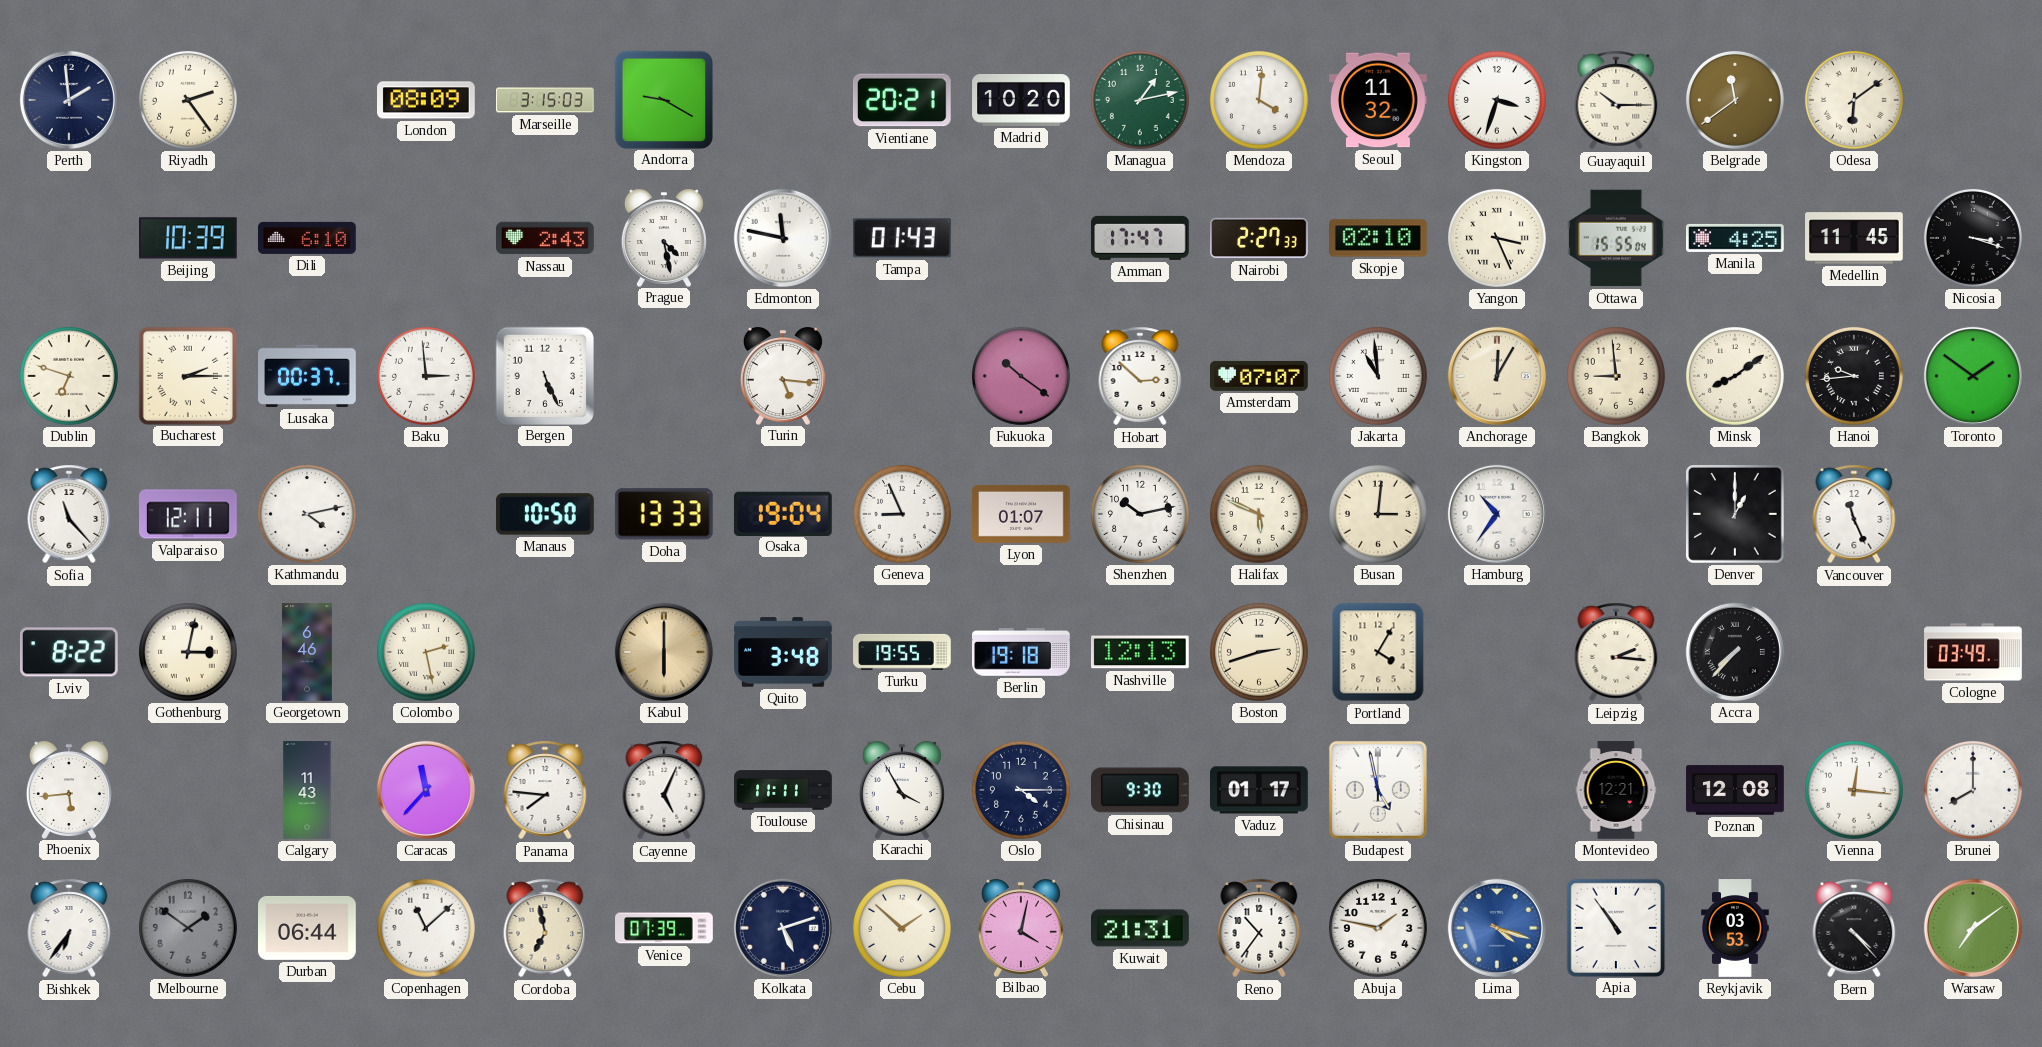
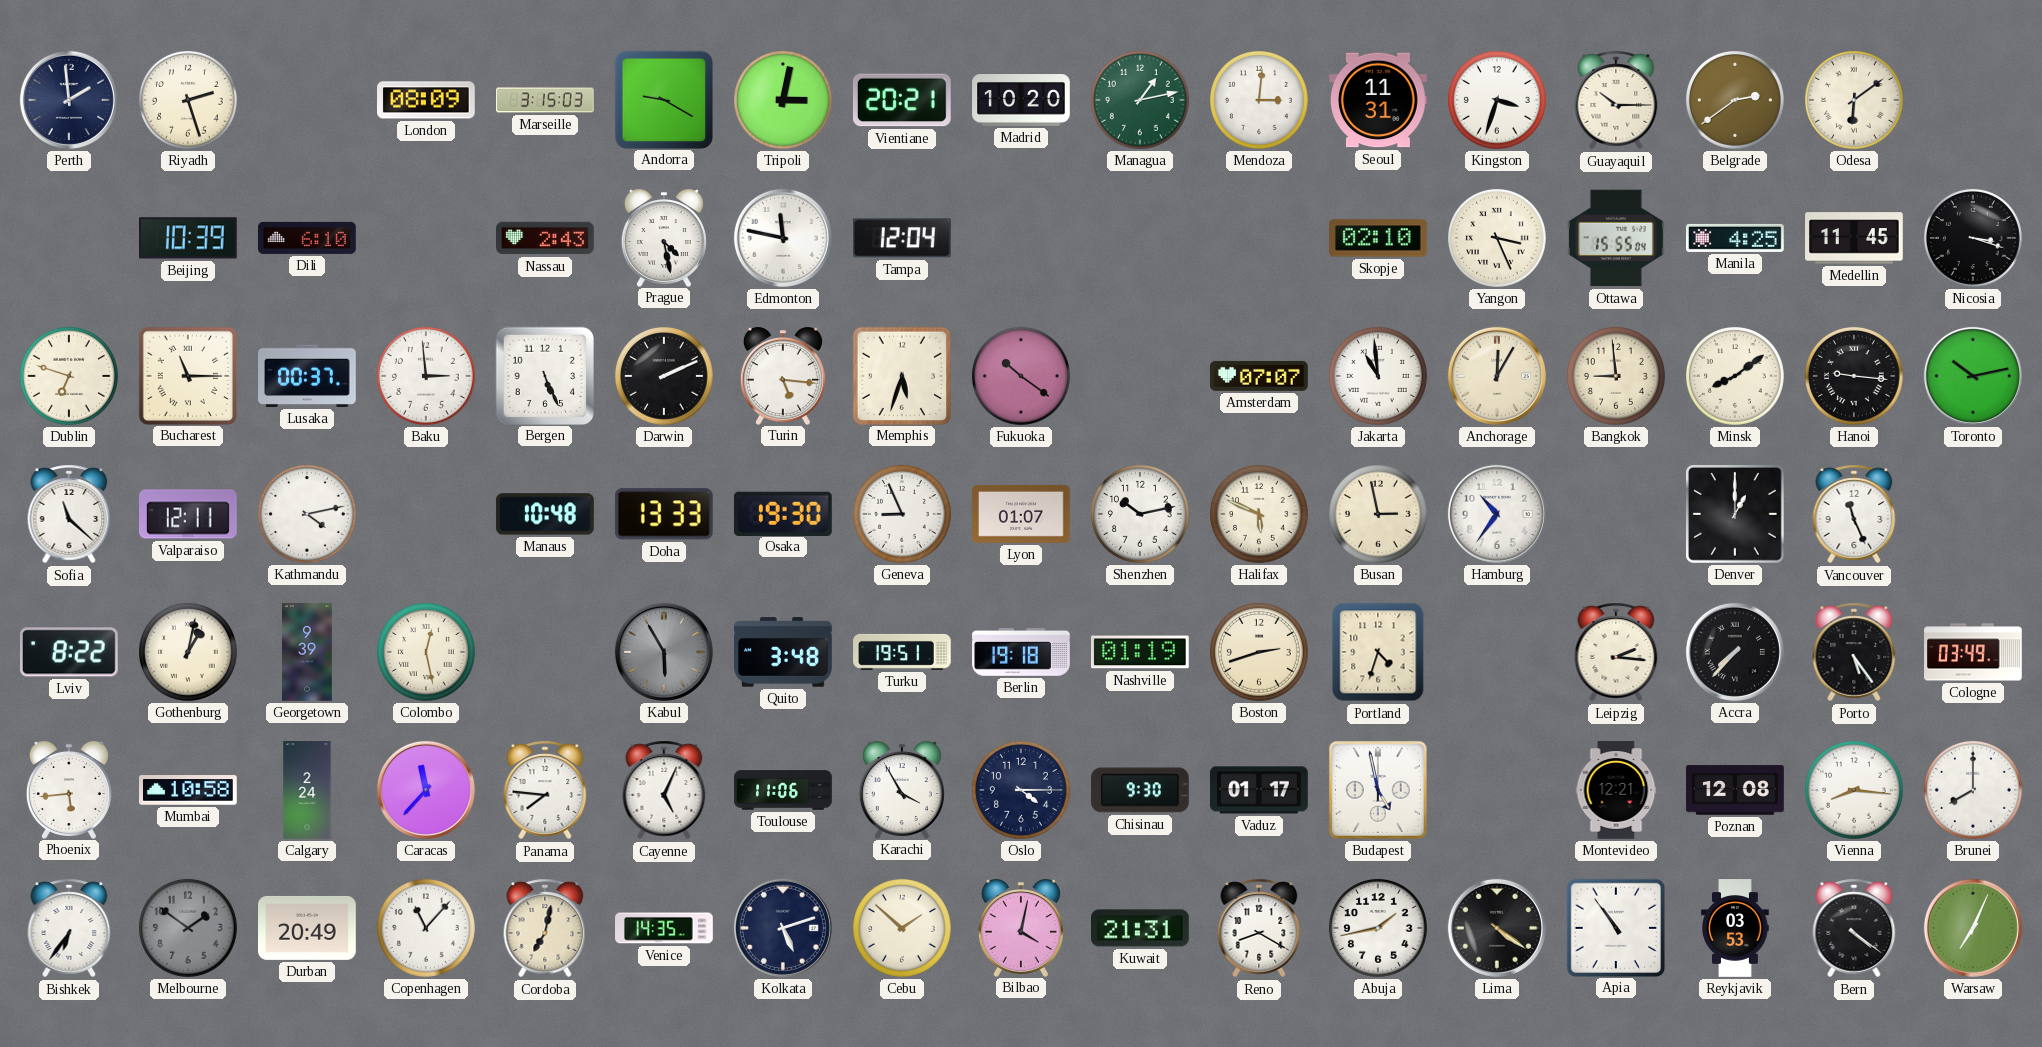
Riyadh: 2:24 -> 2:27
Tripoli: none -> 3:02
Mendoza: 4:01 -> 3:01
Seoul: 11:32 -> 11:31
Belgrade: 11:39 -> 2:39
Tampa: 01:43 -> 12:04
Amman: 17:47 -> none
Nairobi: 2:27 -> none
Bucharest: 2:15 -> 11:15
Darwin: none -> 2:11
Memphis: none -> 5:33
Hobart: 2:52 -> none
Hanoi: 9:44 -> 9:16
Toronto: 1:51 -> 10:13
Sofia: 11:23 -> 11:22
Manaus: 10:50 -> 10:48
Osaka: 19:04 -> 19:30
Busan: 3:01 -> 2:58
Gothenburg: 3:02 -> 1:02
Georgetown: 6:46 -> 9:39
Colombo: 2:28 -> 12:28
Kabul: 6:00 -> 5:55
Kabul dial: champagne -> grey
Turku: 19:55 -> 19:51
Nashville: 12:13 -> 01:19
Portland: 4:05 -> 4:33
Porto: none -> 5:24
Mumbai: none -> 10:58
Calgary: 11:43 -> 2:24
Toulouse: 11:11 -> 11:06
Vienna: 12:16 -> 8:16
Durban: 06:44 -> 20:49
Copenhagen: 11:08 -> 11:07
Cordoba: 6:58 -> 7:02
Venice: 07:39 -> 14:35
Reno: 10:36 -> 8:20
Abuja: 1:47 -> 1:43
Lima: 4:18 -> 4:21
Lima dial: blue -> black
Bern: 4:23 -> 4:21
Warsaw: 7:09 -> 7:04
